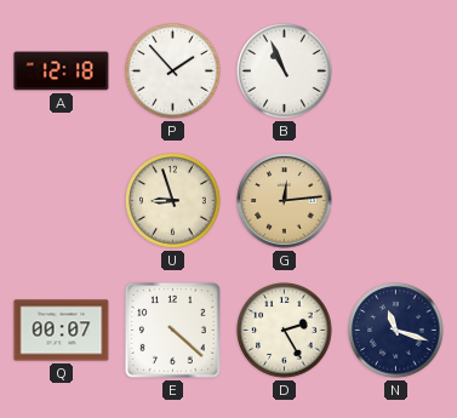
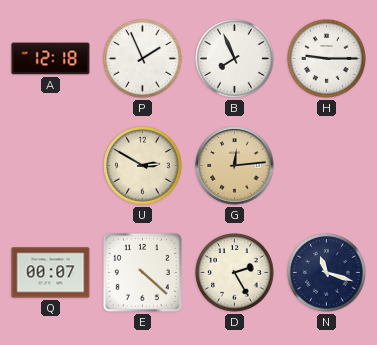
P: 1:53 -> 1:56
B: 10:56 -> 7:56
H: none -> 9:15
U: 8:57 -> 2:50
